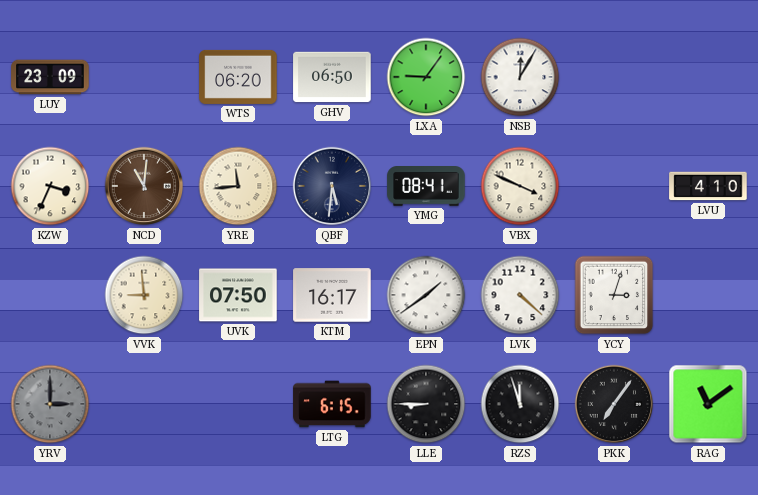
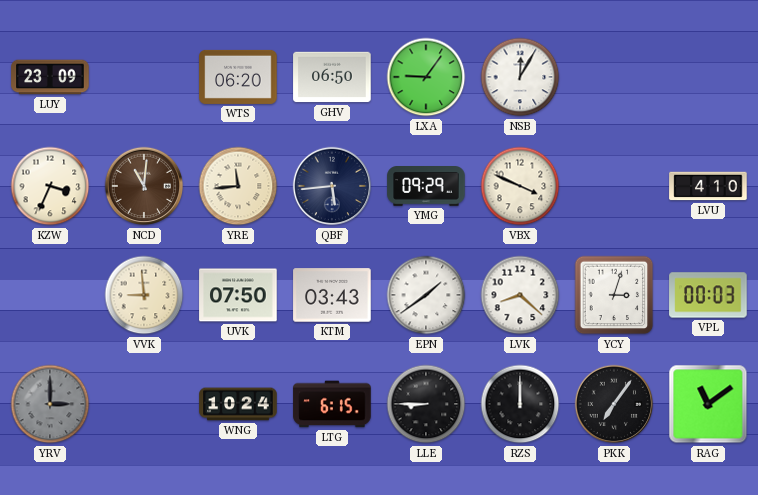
QBF: 5:31 -> 5:44
YMG: 08:41 -> 09:29
KTM: 16:17 -> 03:43
LVK: 4:22 -> 8:22
VPL: none -> 00:03
WNG: none -> 10:24
RZS: 11:57 -> 12:00
